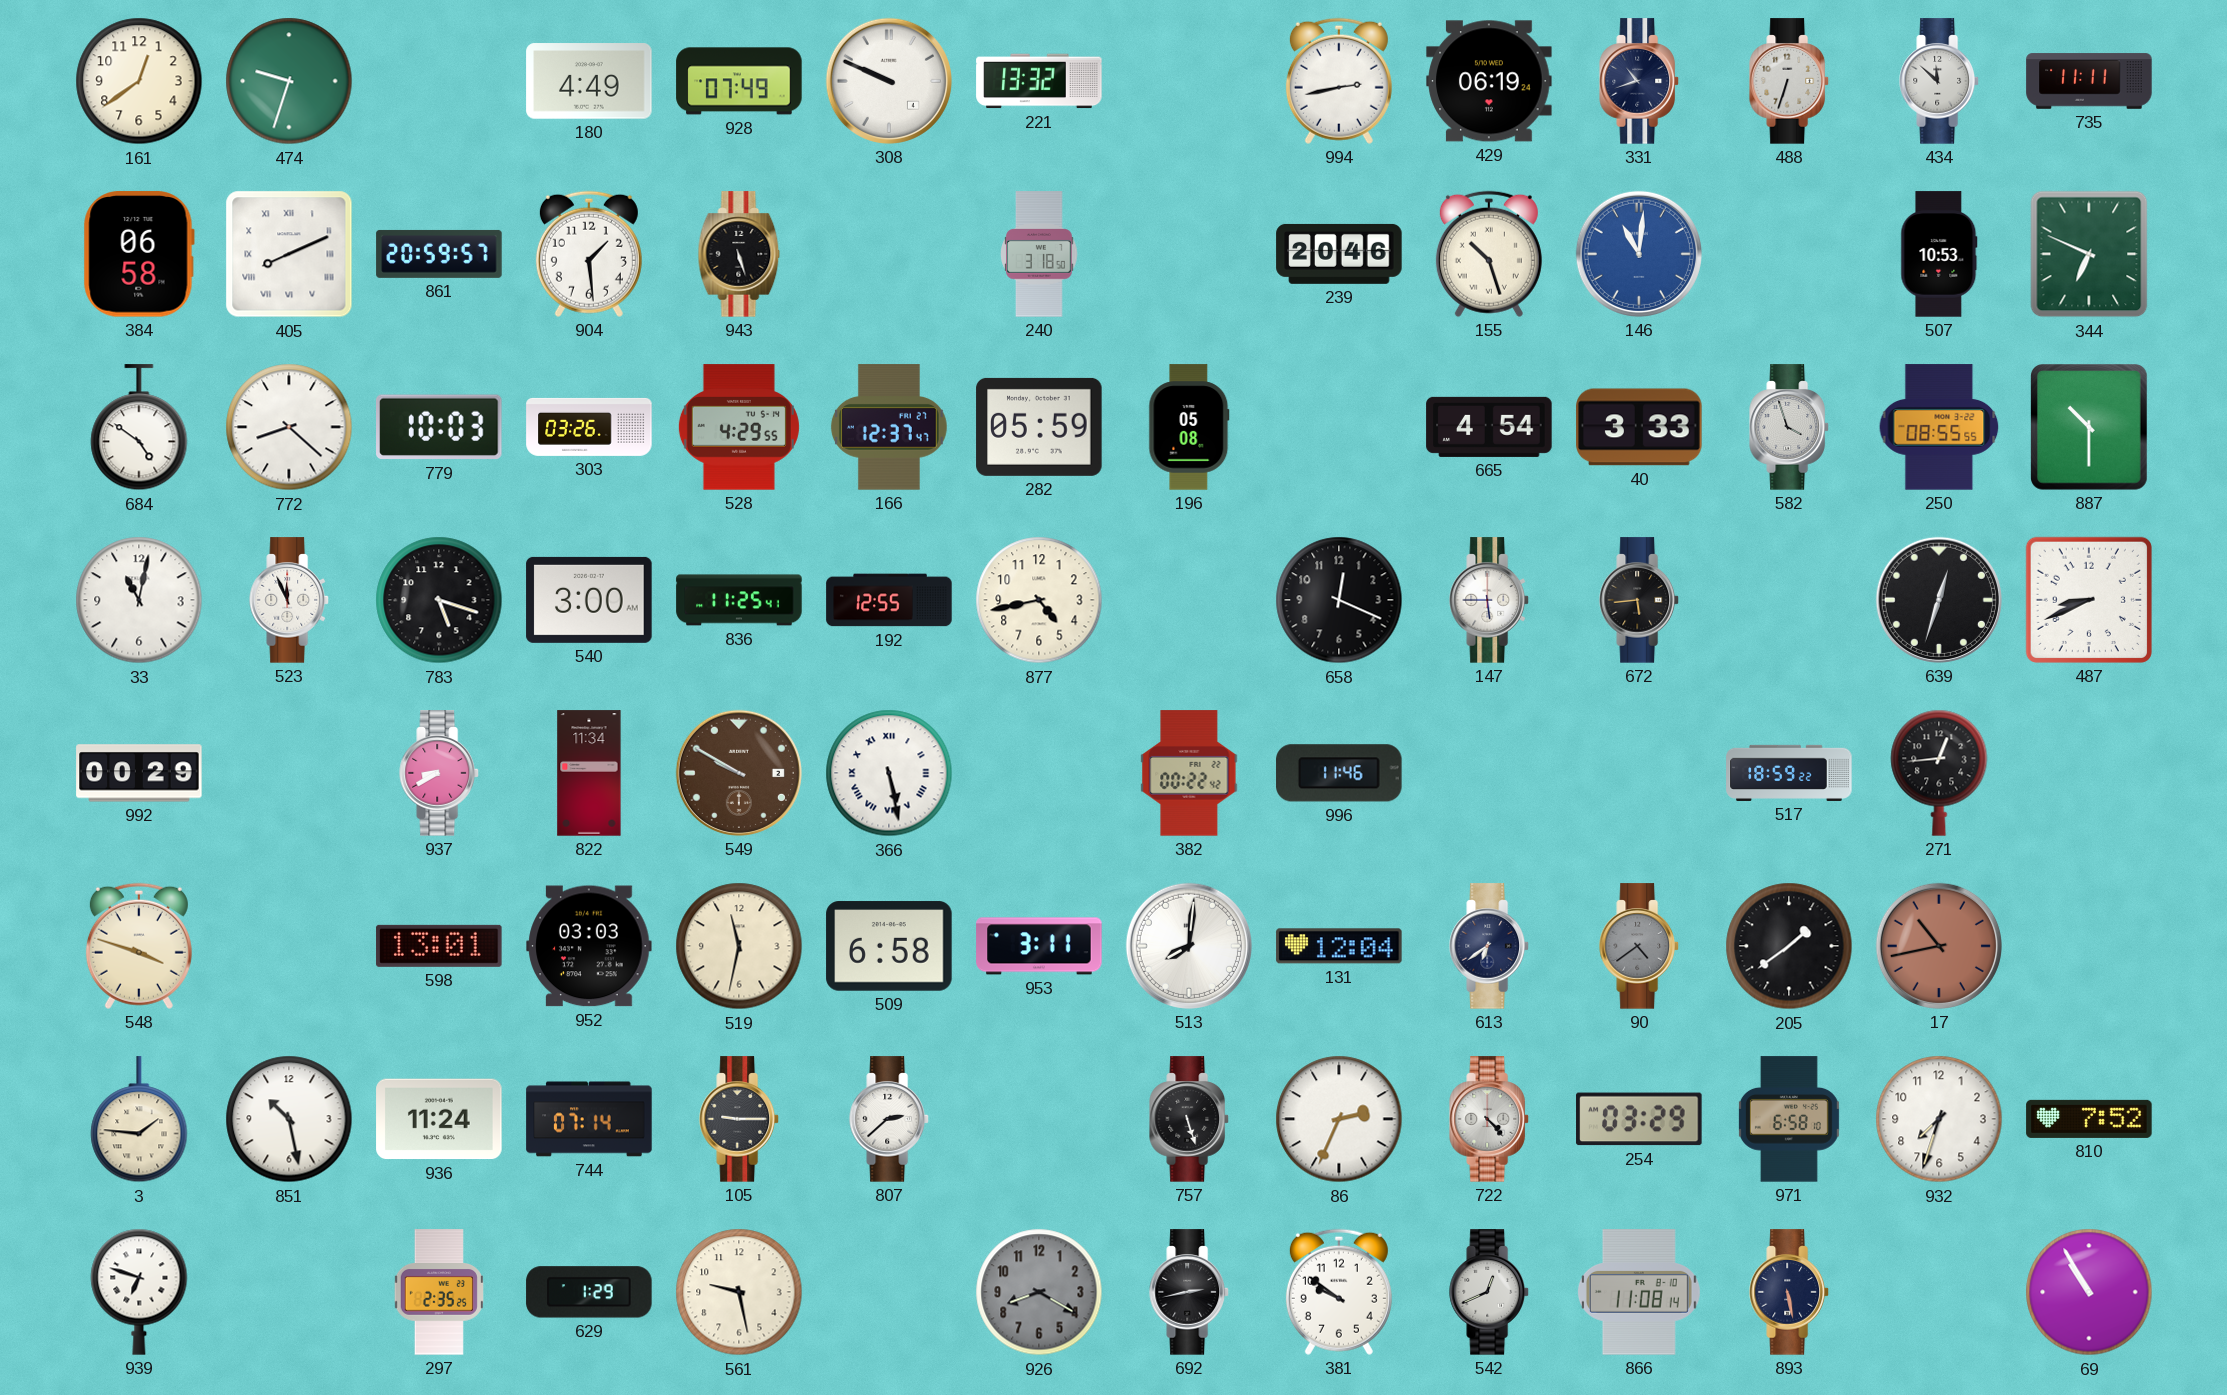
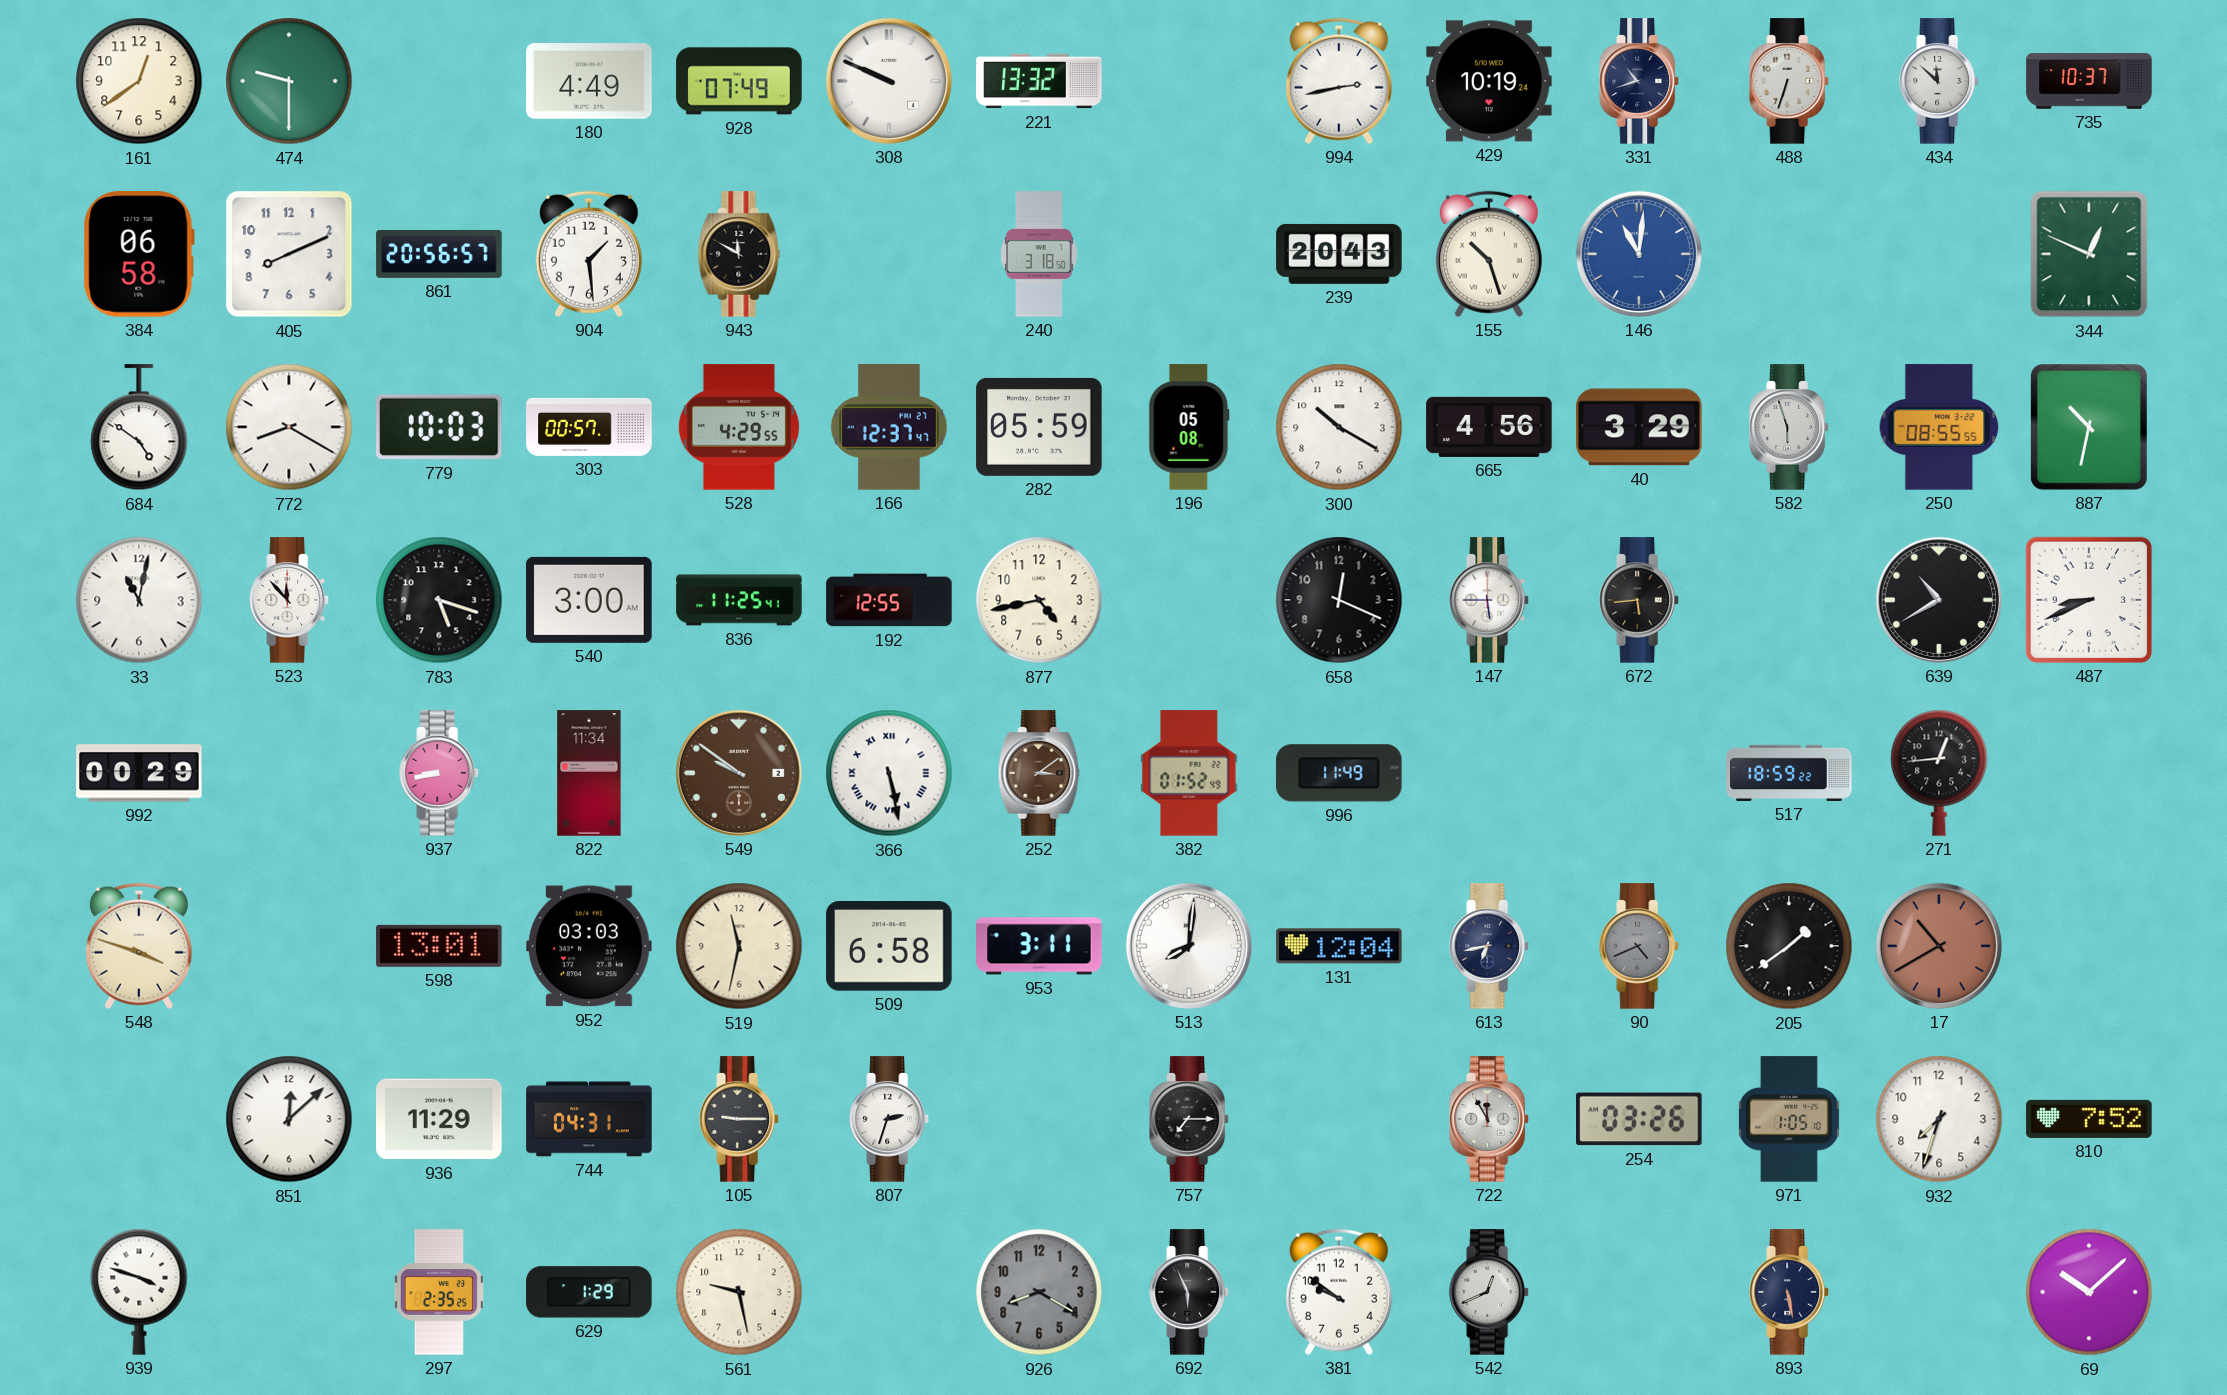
474: 9:33 -> 9:30
429: 06:19 -> 10:19
735: 11:11 -> 10:37
405 numerals: Roman -> Arabic
861: 20:59 -> 20:56
943: 5:27 -> 11:50
239: 20:46 -> 20:43
507: 10:53 -> none
344: 6:49 -> 12:49
772: 8:22 -> 8:20
303: 03:26 -> 00:57
300: none -> 10:20
665: 4:54 -> 4:56
40: 3:33 -> 3:29
582: 3:57 -> 5:57
887: 10:30 -> 10:32
523: 11:56 -> 11:53
639: 12:33 -> 10:40
937: 8:40 -> 8:43
549: 9:50 -> 9:51
252: none -> 3:09
382: 00:22 -> 01:52
996: 11:46 -> 11:49
613: 6:39 -> 6:43
90: 4:39 -> 4:41
17: 10:43 -> 10:40
3: 1:46 -> none
851: 10:28 -> 12:08
936: 11:24 -> 11:29
744: 07:14 -> 04:31
807: 2:38 -> 2:33
757: 5:27 -> 7:15
86: 2:34 -> none
722: 4:23 -> 11:55
254: 03:29 -> 03:26
971: 6:58 -> 1:05
939: 6:48 -> 3:48
692: 2:43 -> 5:56
866: 11:08 -> none
69: 10:55 -> 10:08
